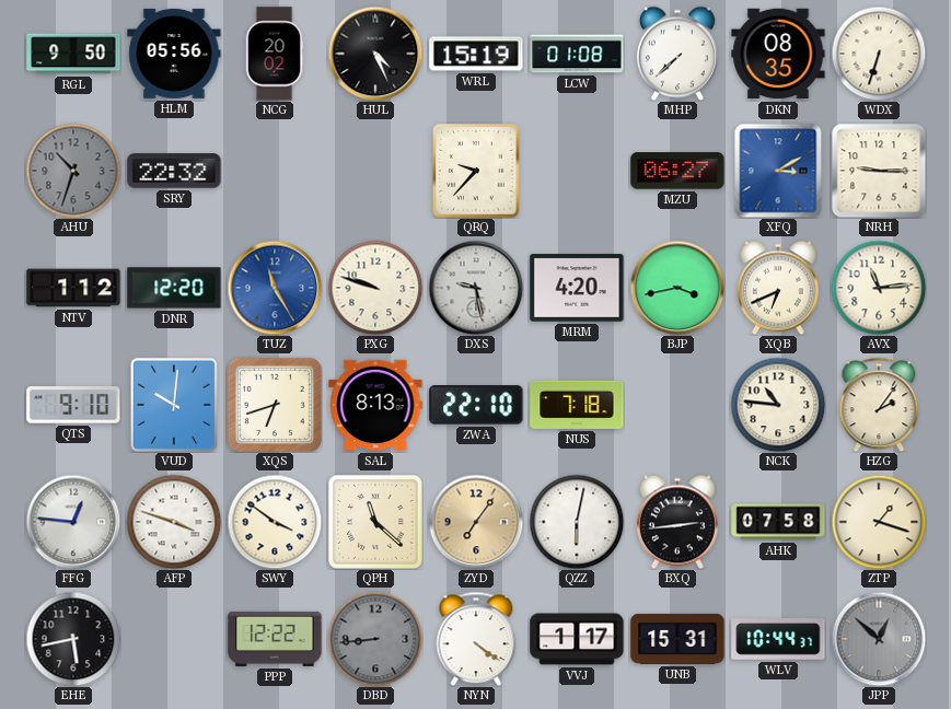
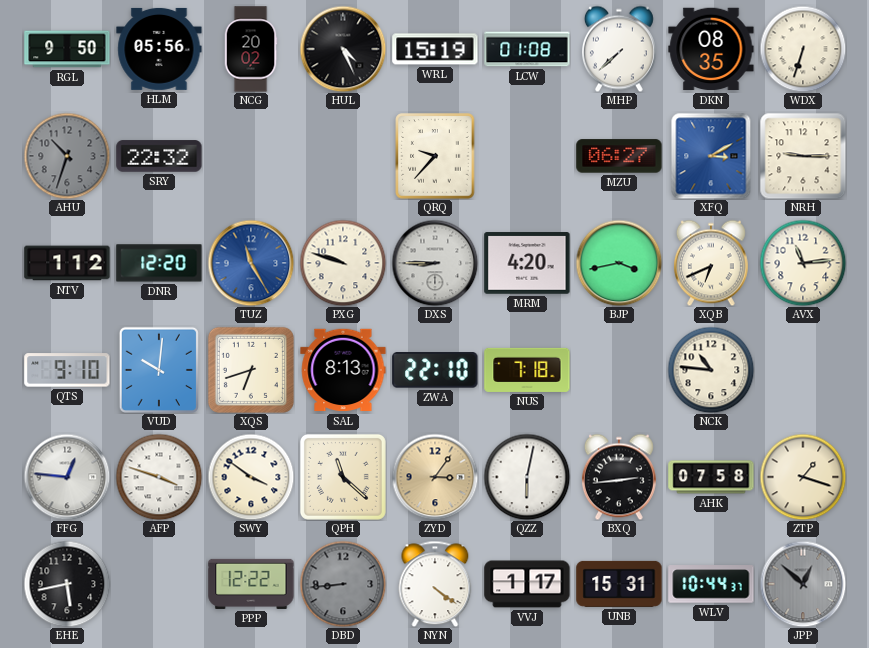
DXS: 9:28 -> 8:45
HZG: 2:06 -> none
ZYD: 7:06 -> 3:06
